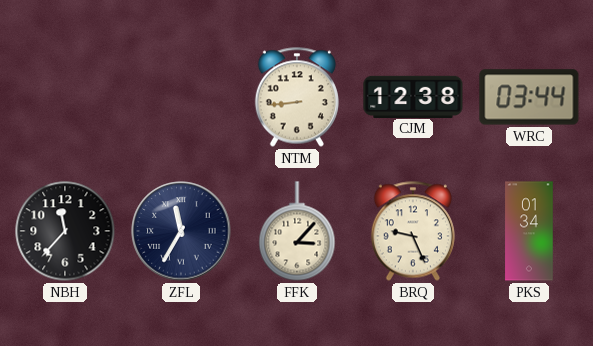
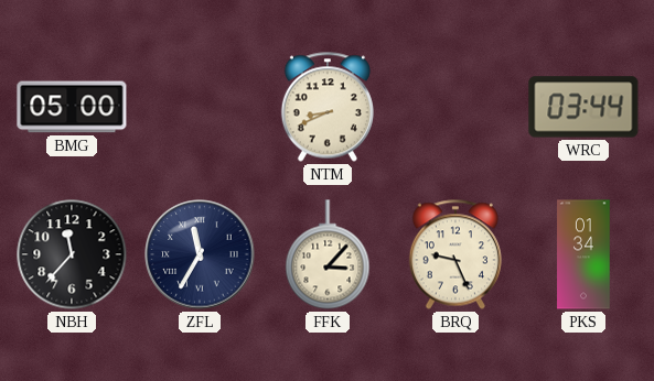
BMG: none -> 05:00
NTM: 8:44 -> 8:41
CJM: 12:38 -> none
